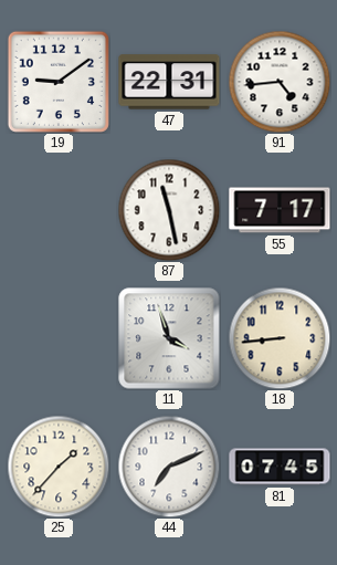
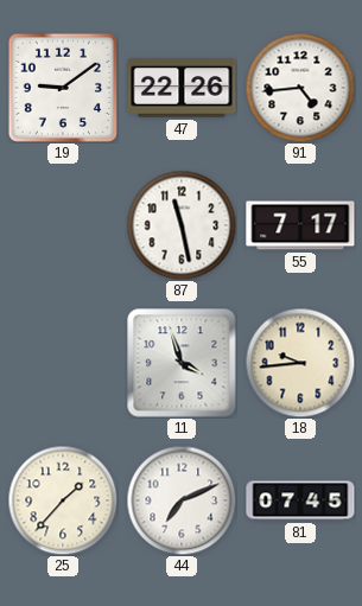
47: 22:31 -> 22:26
18: 8:44 -> 9:44
